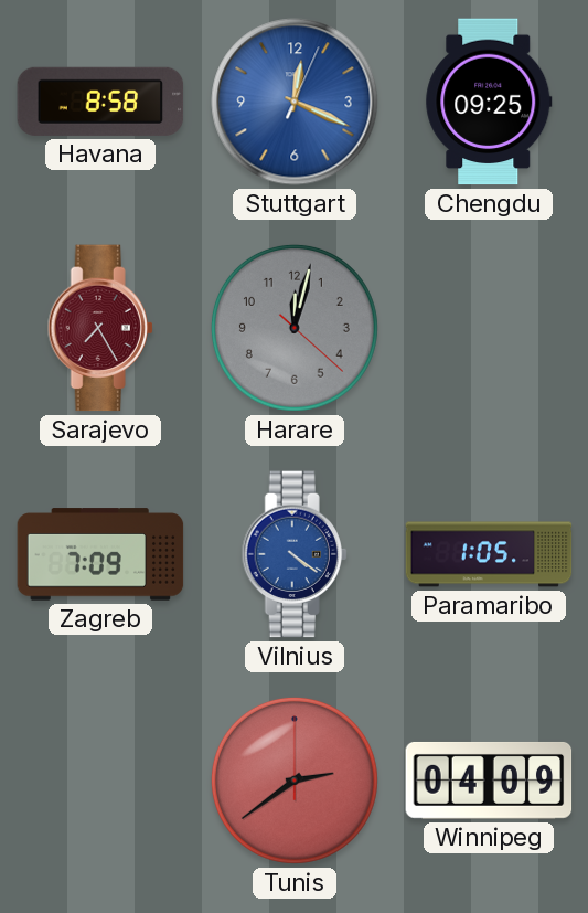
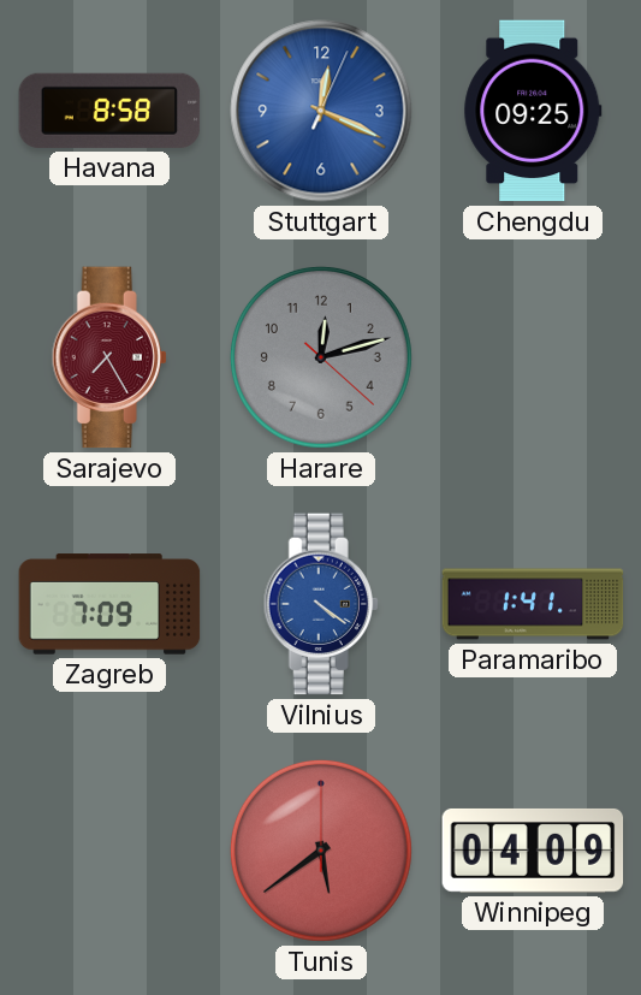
Harare: 12:02 -> 12:12
Paramaribo: 1:05 -> 1:41
Tunis: 2:39 -> 5:39
